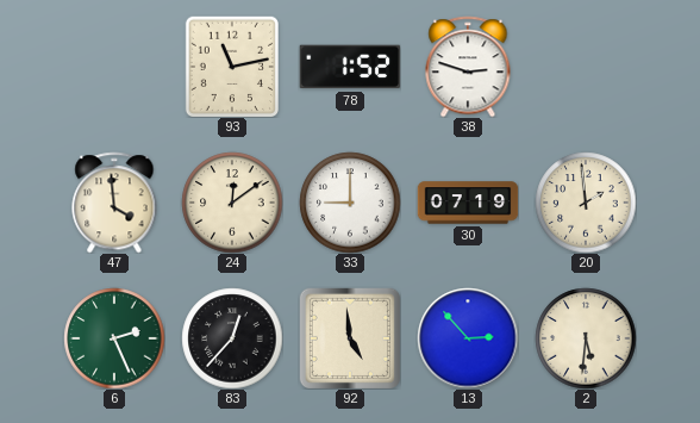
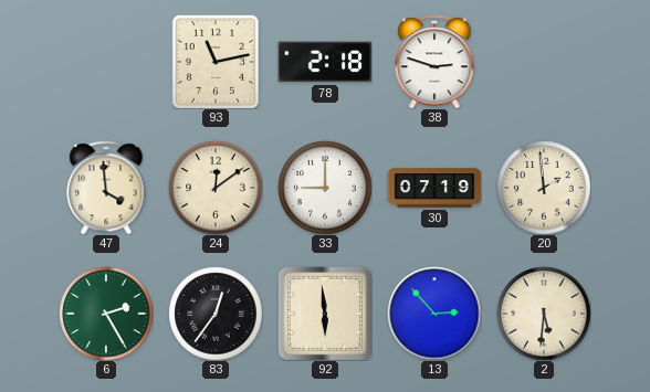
78: 1:52 -> 2:18
6: 2:26 -> 2:25
83: 12:37 -> 12:36
92: 4:59 -> 5:59
